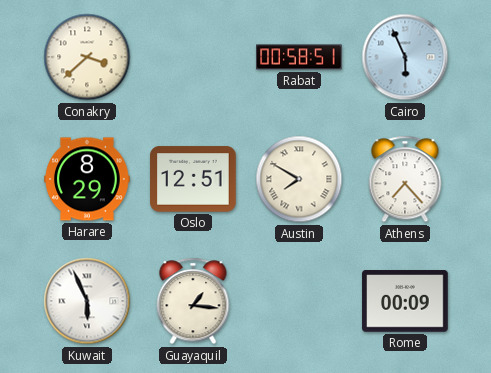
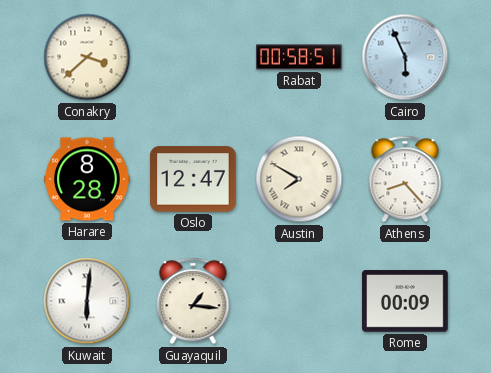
Harare: 8:29 -> 8:28
Oslo: 12:51 -> 12:47
Athens: 7:23 -> 8:23
Kuwait: 5:56 -> 6:01
